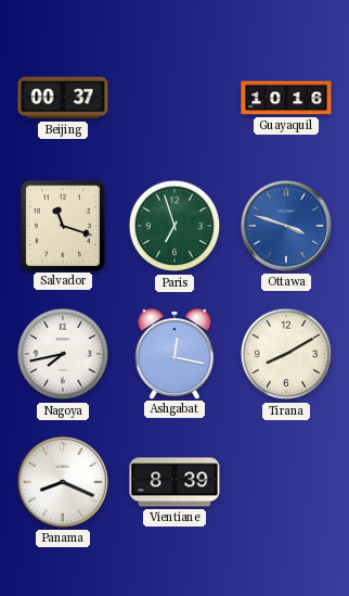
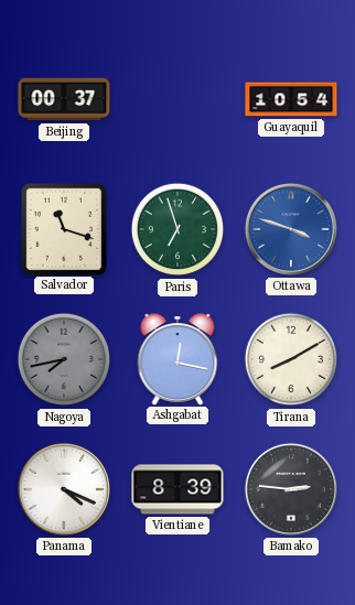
Guayaquil: 10:16 -> 10:54
Nagoya dial: white -> grey
Panama: 8:19 -> 4:19
Bamako: none -> 2:46
